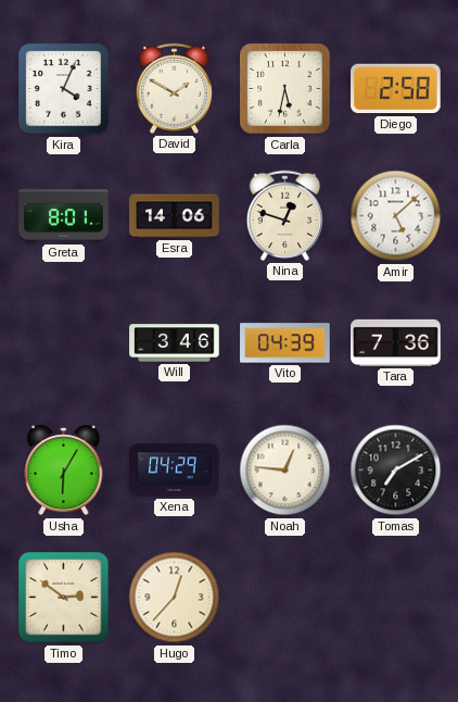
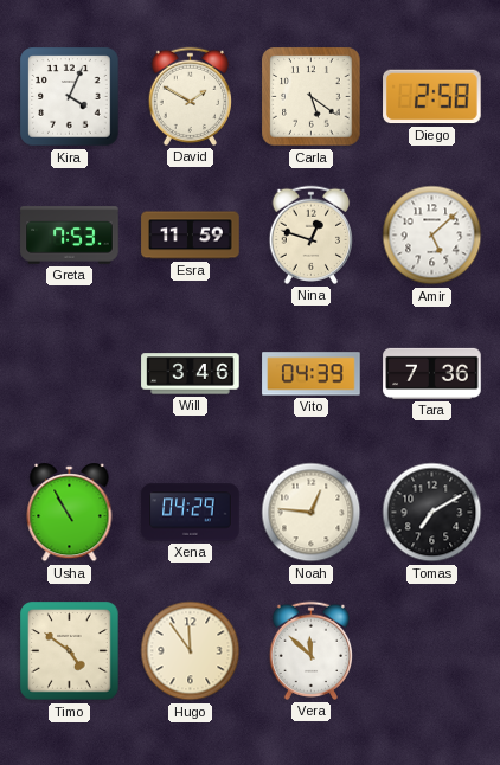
Carla: 5:32 -> 5:21
Greta: 8:01 -> 7:53
Esra: 14:06 -> 11:59
Usha: 6:05 -> 10:55
Timo: 2:51 -> 4:51
Hugo: 12:37 -> 11:54
Vera: none -> 11:52
